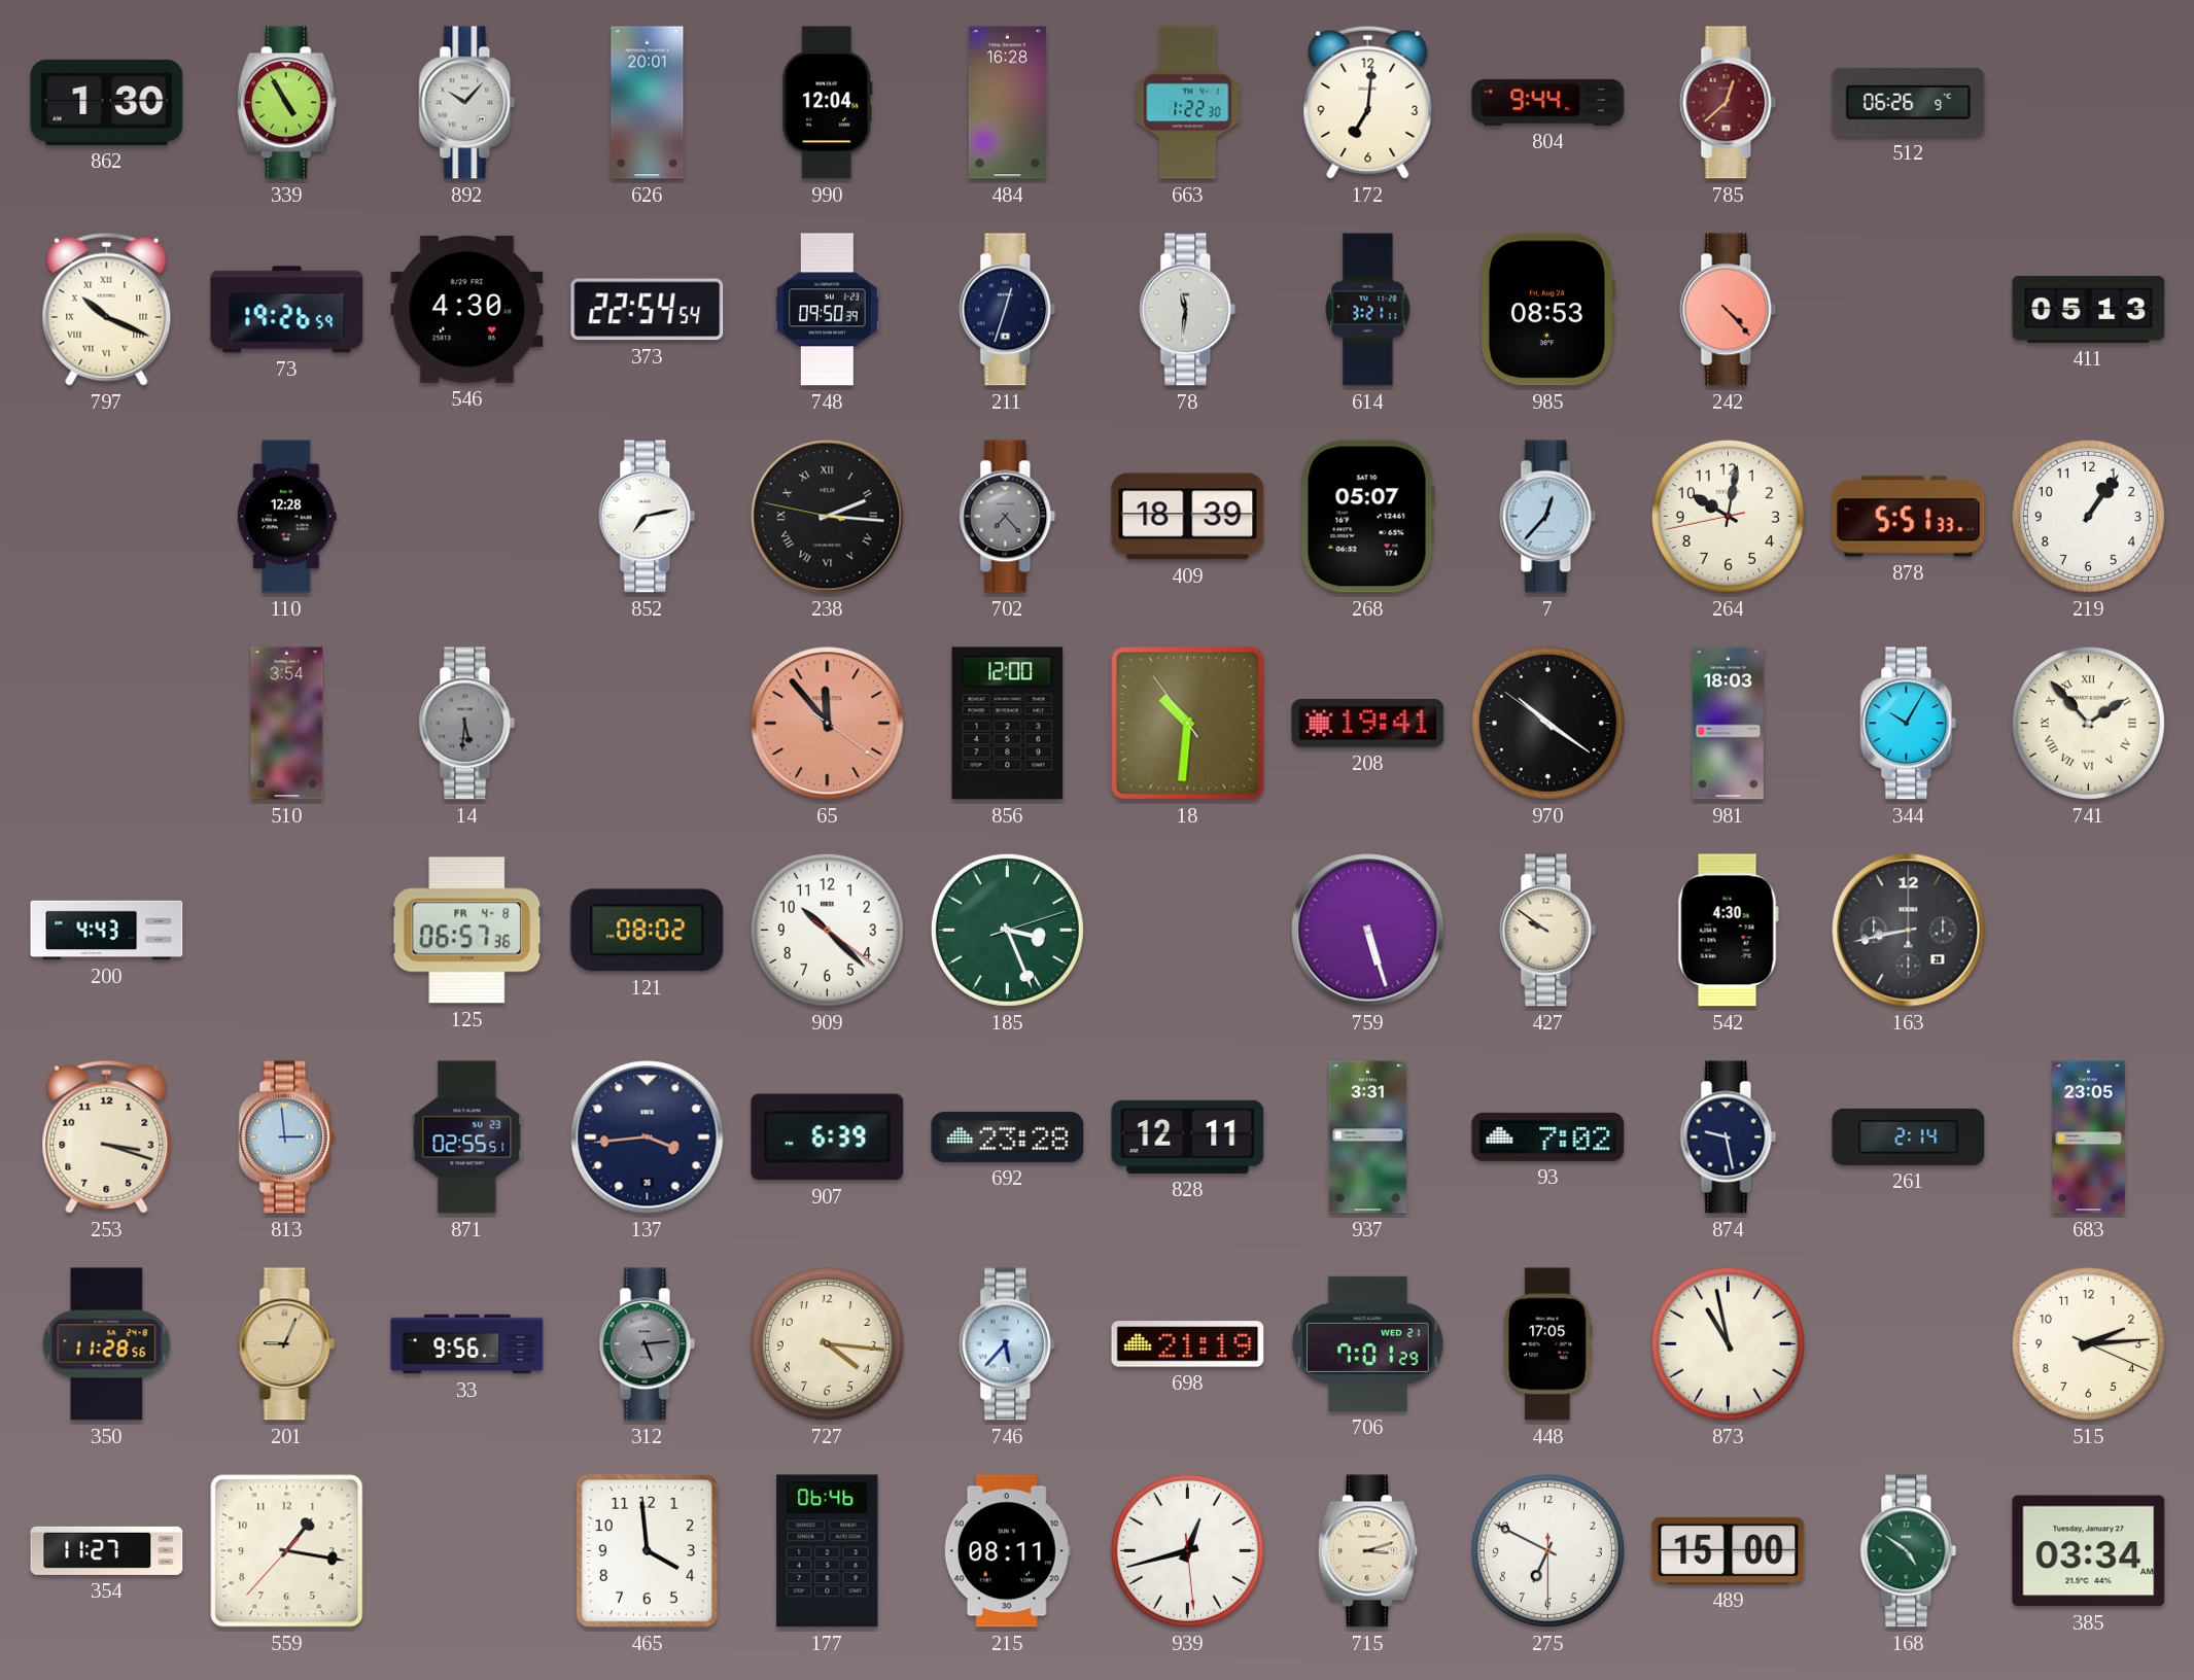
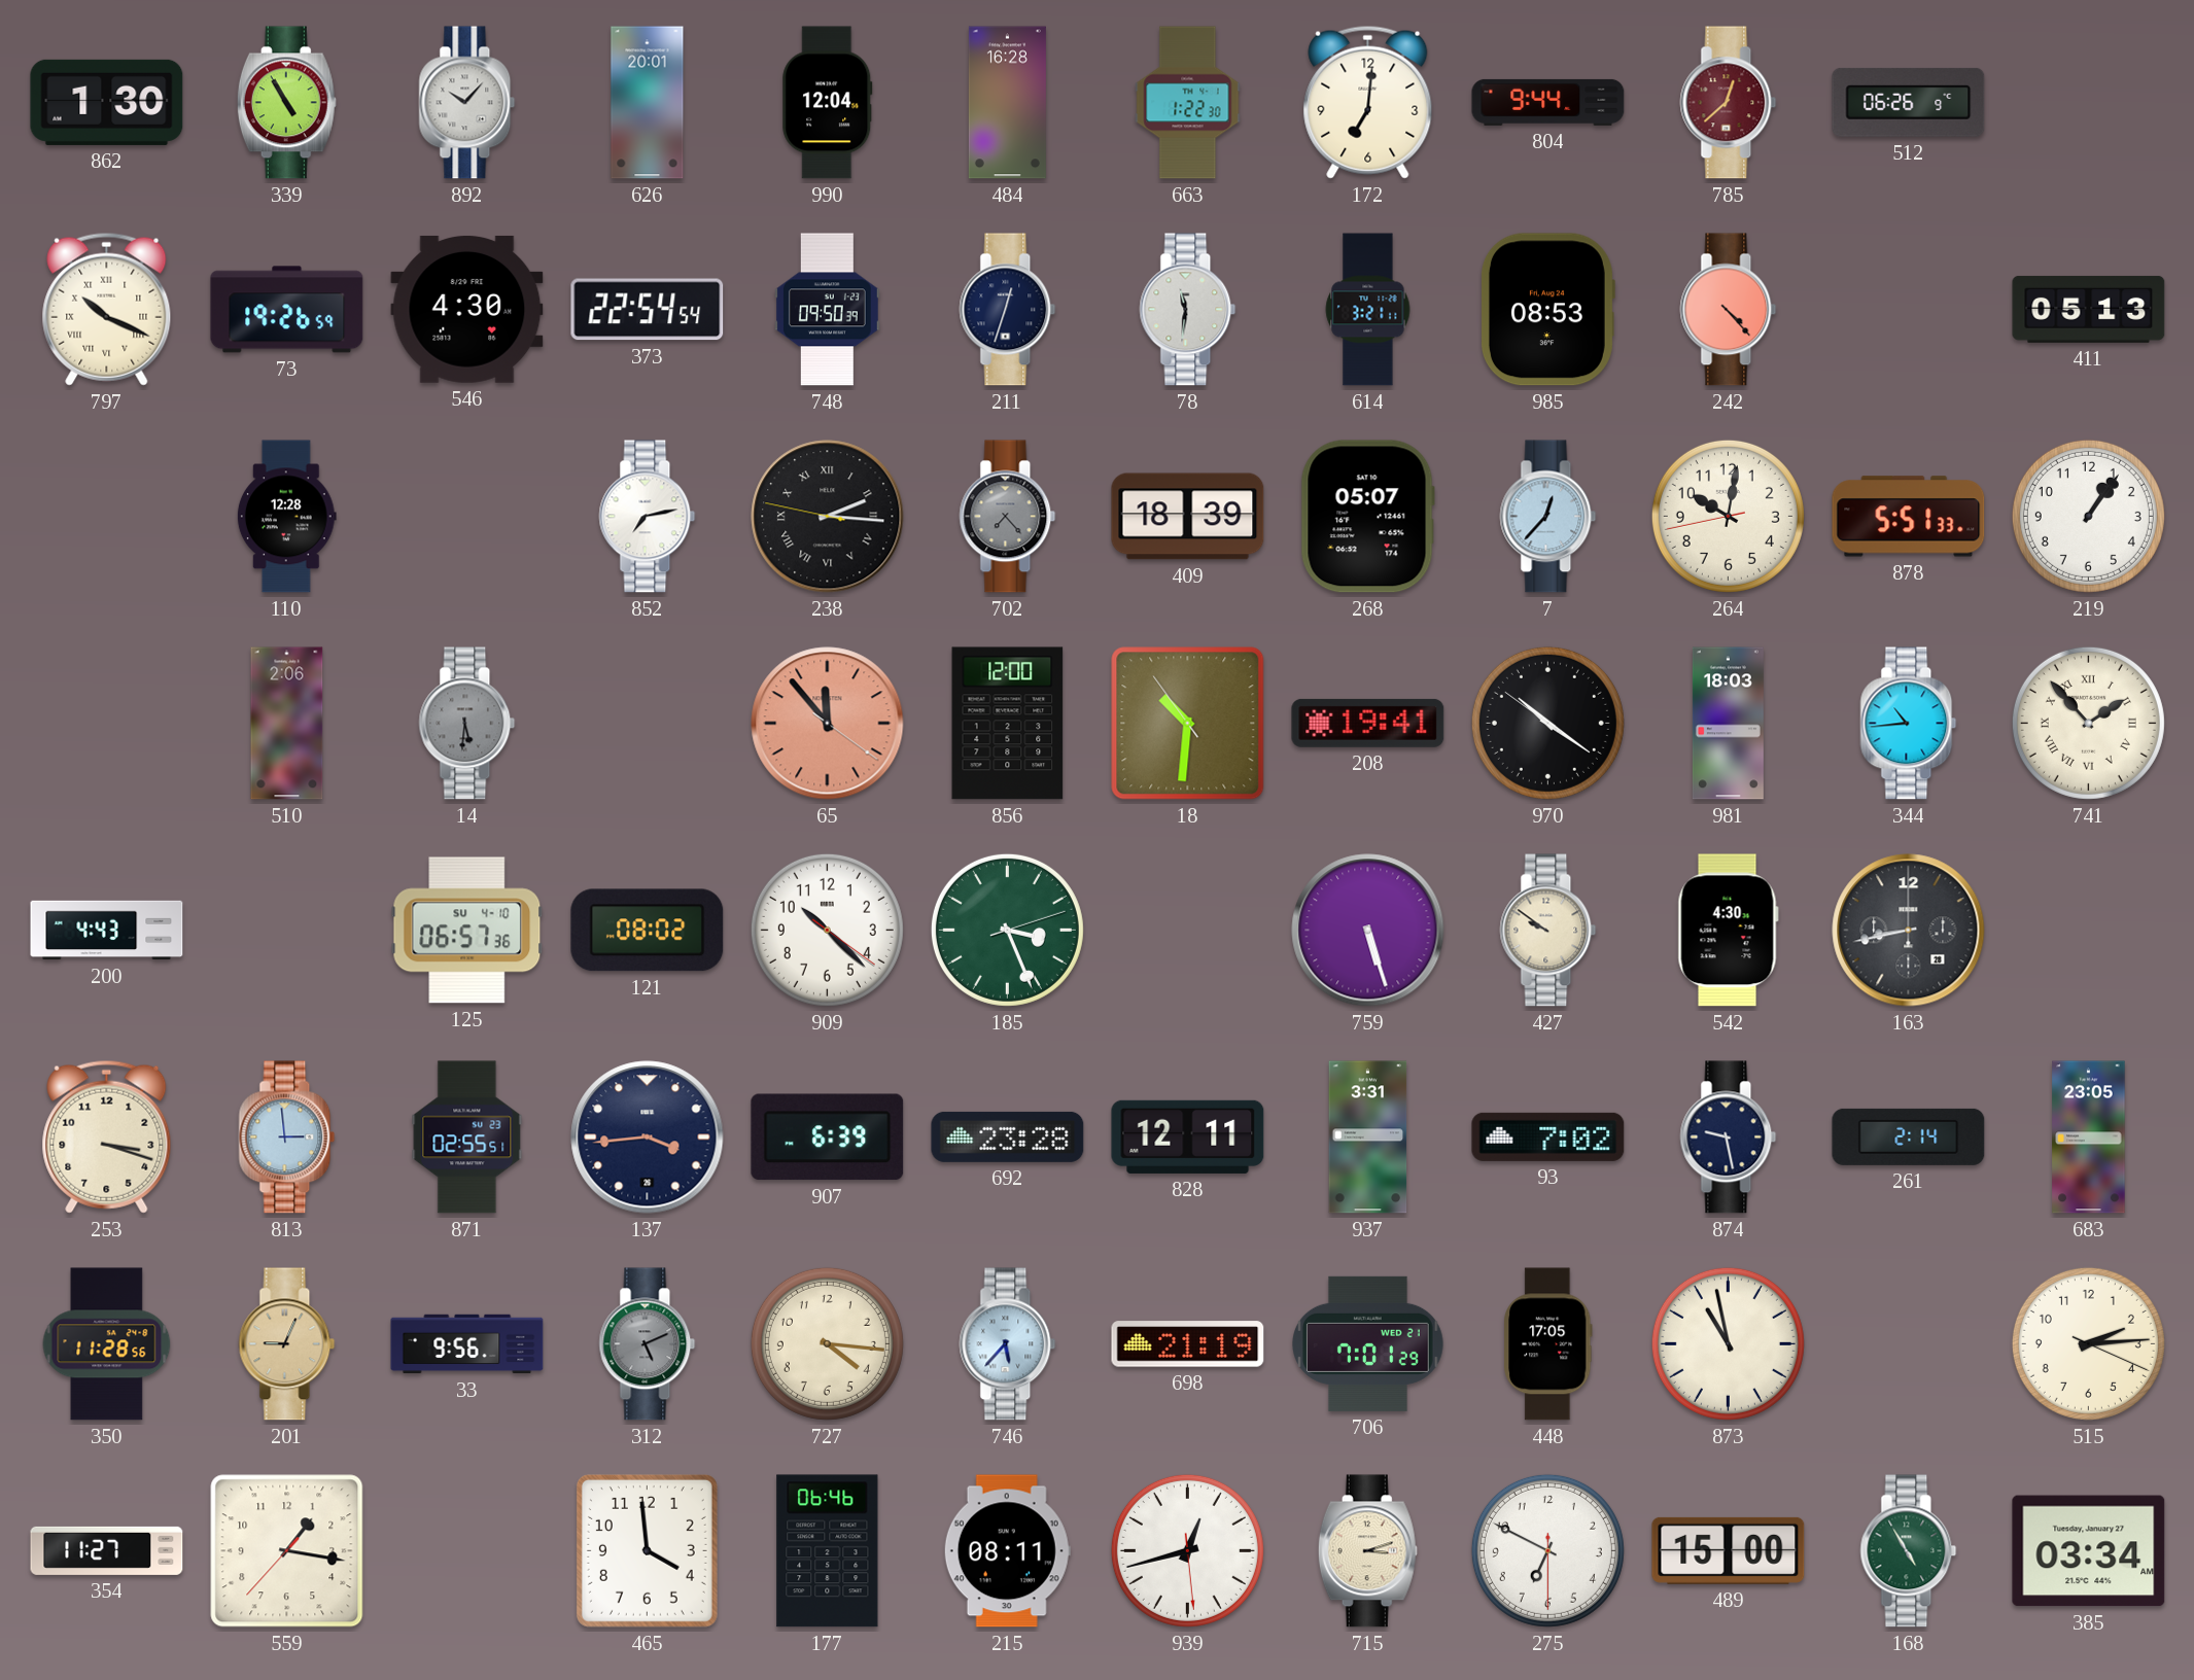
510: 3:54 -> 2:06
344: 10:05 -> 10:44
125 date: FR 4-8 -> SU 4-10
312: 5:14 -> 5:11
168: 4:51 -> 4:55
